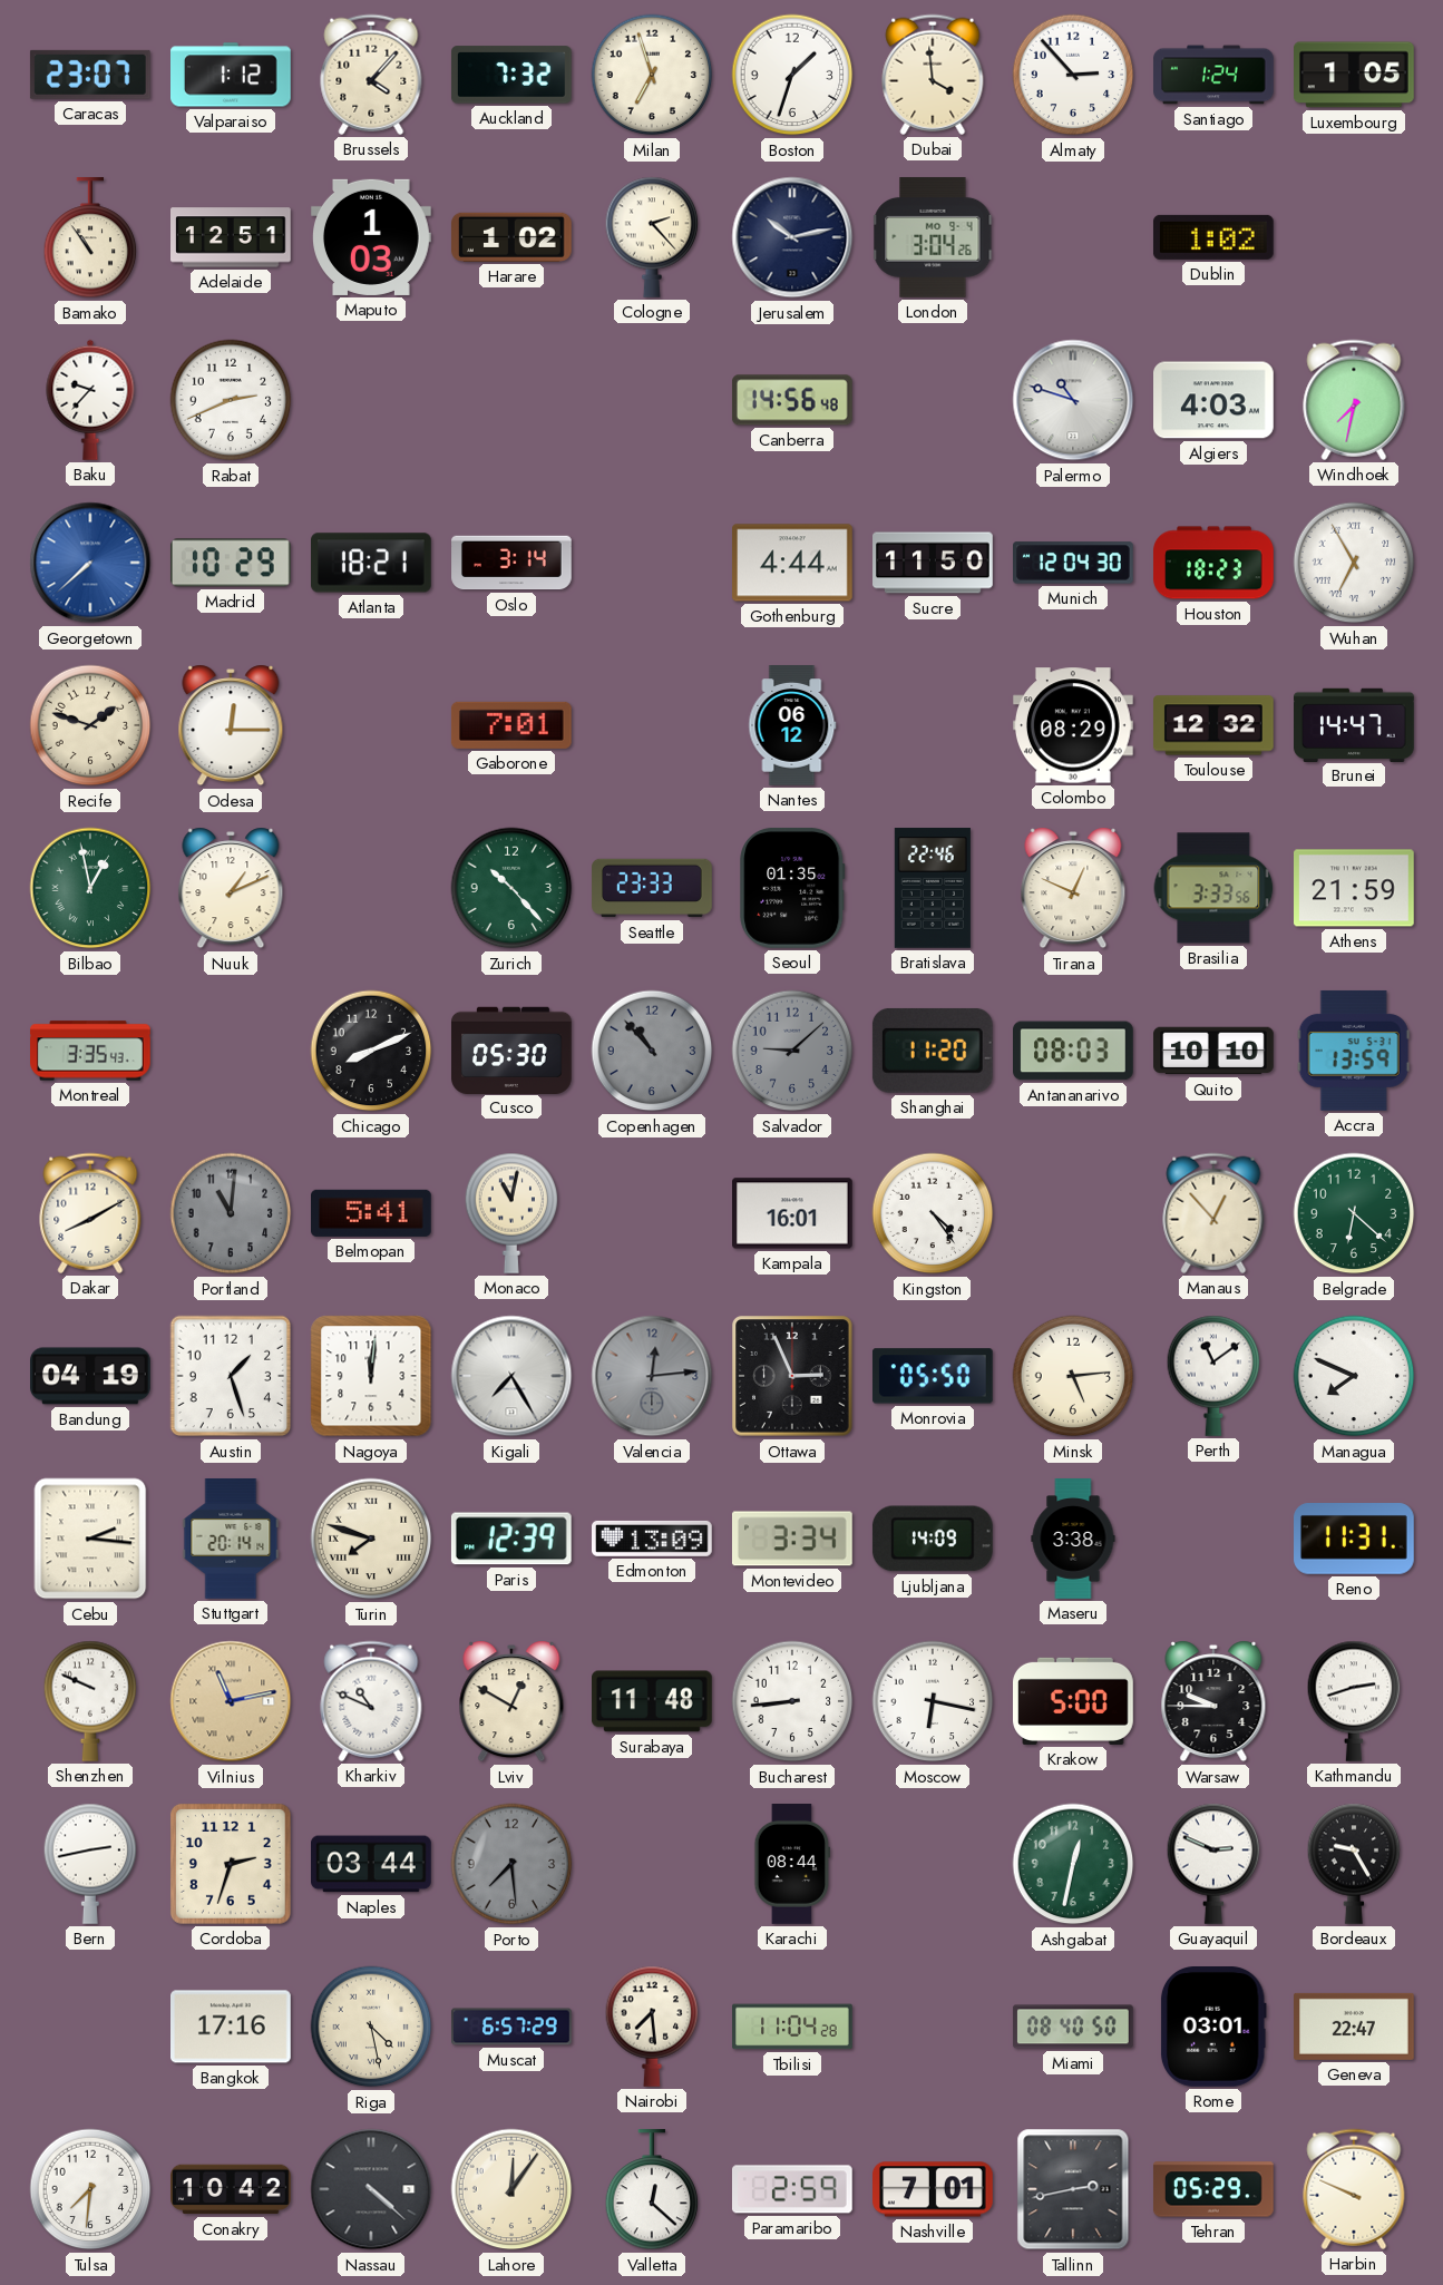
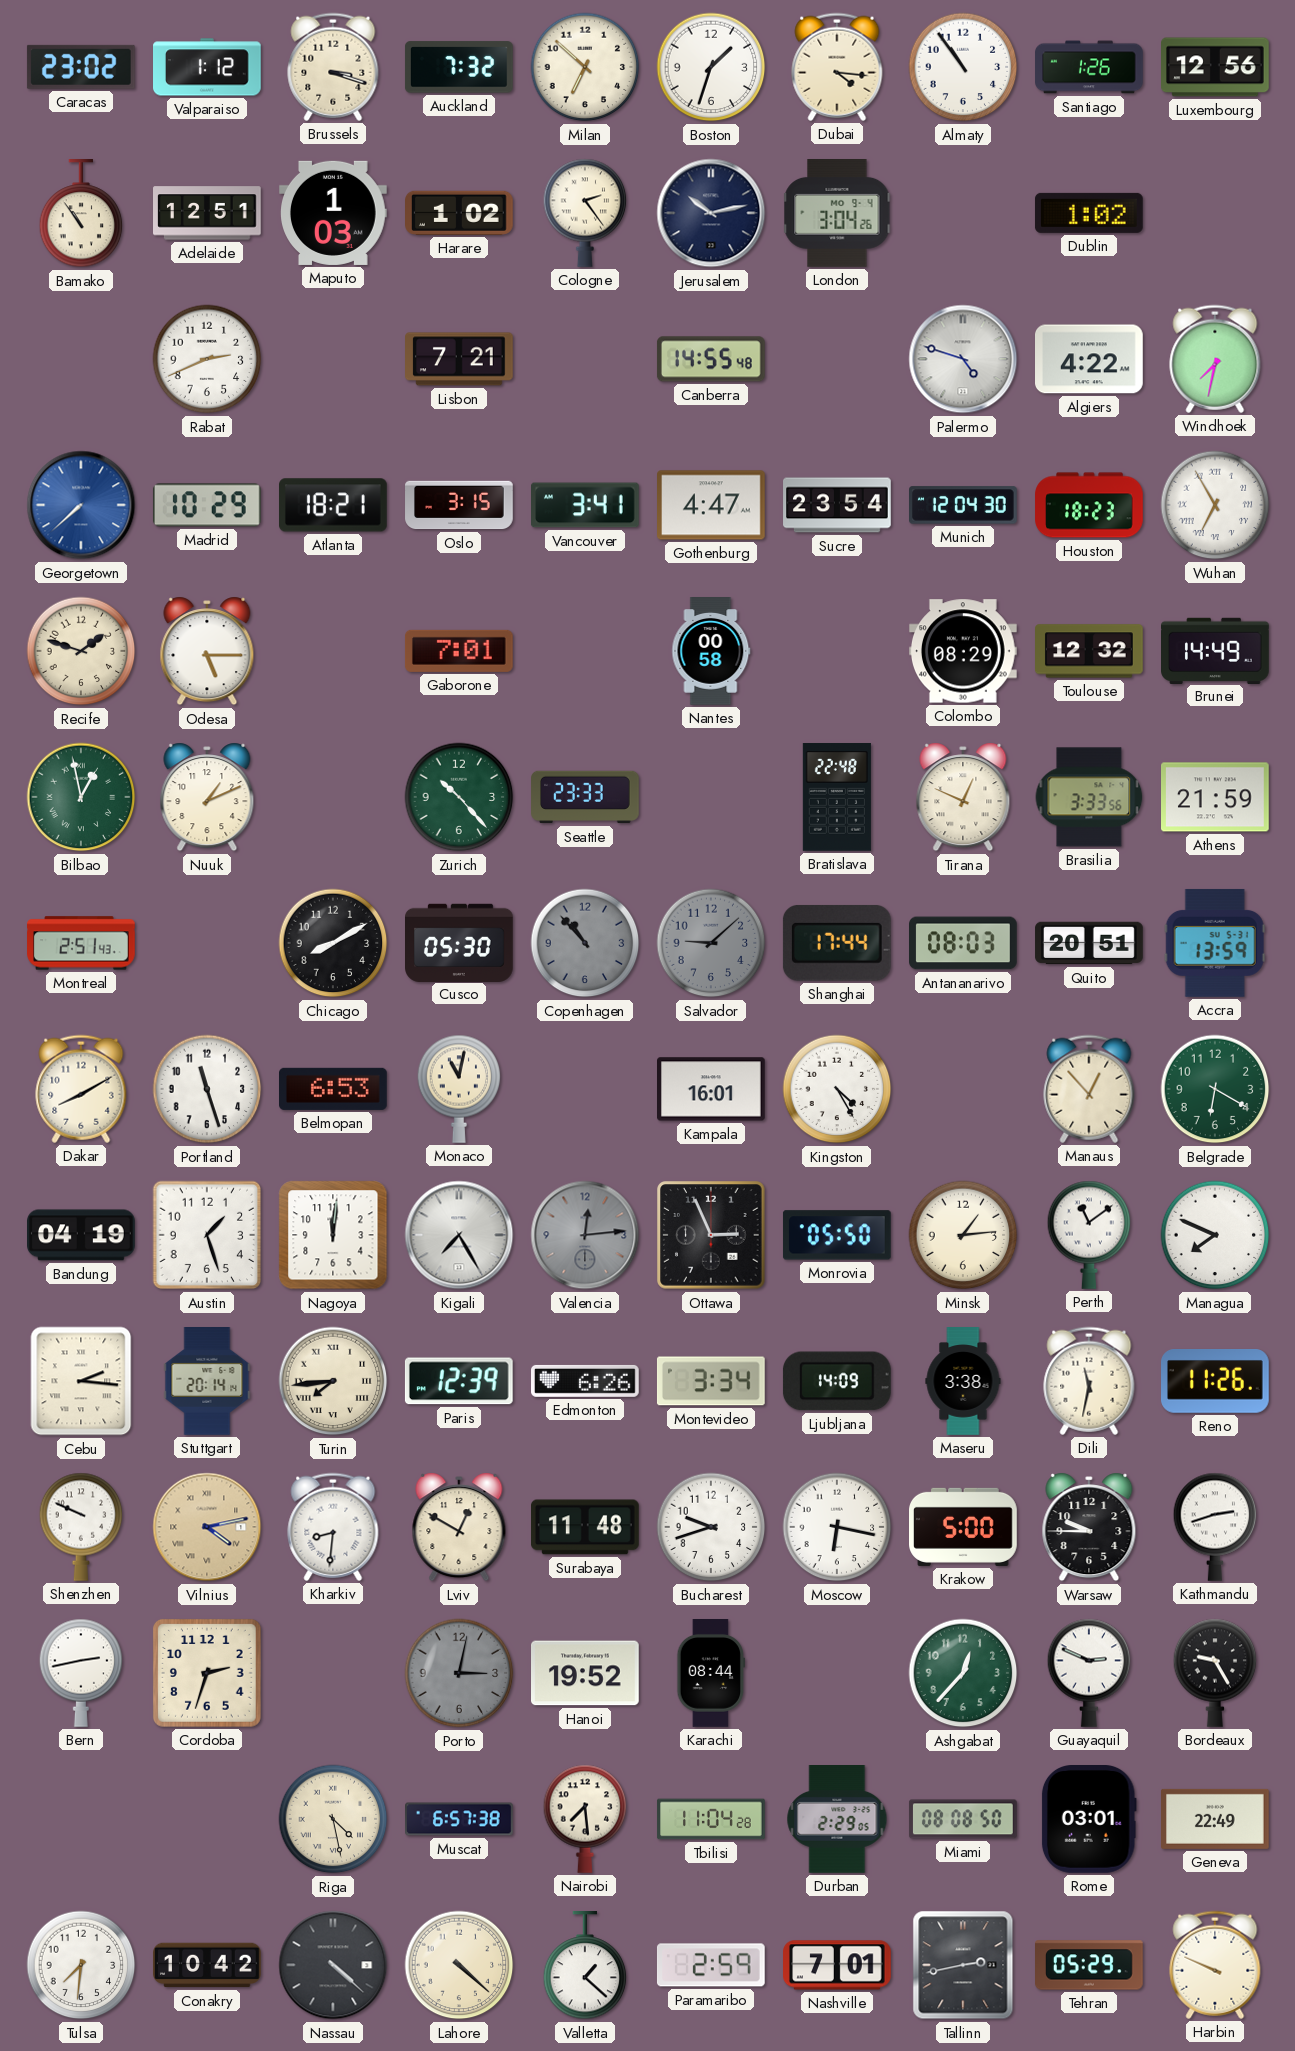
Caracas: 23:07 -> 23:02
Brussels: 4:07 -> 3:18
Milan: 6:57 -> 6:52
Dubai: 3:59 -> 4:16
Almaty: 2:53 -> 10:54
Santiago: 1:24 -> 1:26
Luxembourg: 1:05 -> 12:56
Cologne: 2:23 -> 2:24
Baku: 9:37 -> none
Lisbon: none -> 7:21
Canberra: 14:56 -> 14:55
Palermo: 10:48 -> 4:48
Algiers: 4:03 -> 4:22
Oslo: 3:14 -> 3:15
Vancouver: none -> 3:41
Gothenburg: 4:44 -> 4:47
Sucre: 11:50 -> 23:54
Odesa: 12:15 -> 5:15
Nantes: 06:12 -> 00:58
Brunei: 14:47 -> 14:49
Seoul: 01:35 -> none
Bratislava: 22:46 -> 22:48
Montreal: 3:35 -> 2:51
Chicago: 8:11 -> 8:10
Shanghai: 11:20 -> 17:44
Quito: 10:10 -> 20:51
Portland: 11:01 -> 11:27
Portland dial: grey -> white
Belmopan: 5:41 -> 6:53
Kingston: 4:24 -> 4:25
Belgrade: 6:22 -> 6:20
Minsk: 5:14 -> 1:14
Turin: 7:48 -> 7:44
Edmonton: 13:09 -> 6:26
Dili: none -> 11:32
Reno: 11:31 -> 11:26
Vilnius: 11:13 -> 4:13
Kharkiv: 10:49 -> 8:31
Bucharest: 8:44 -> 9:42
Naples: 03:44 -> none
Porto: 7:29 -> 3:02
Hanoi: none -> 19:52
Ashgabat: 12:32 -> 12:37
Bangkok: 17:16 -> none
Muscat: 6:57:29 -> 6:57:38
Durban: none -> 2:29
Miami: 08:40 -> 08:08
Geneva: 22:47 -> 22:49
Lahore: 12:06 -> 4:22
Valletta: 12:22 -> 1:22
